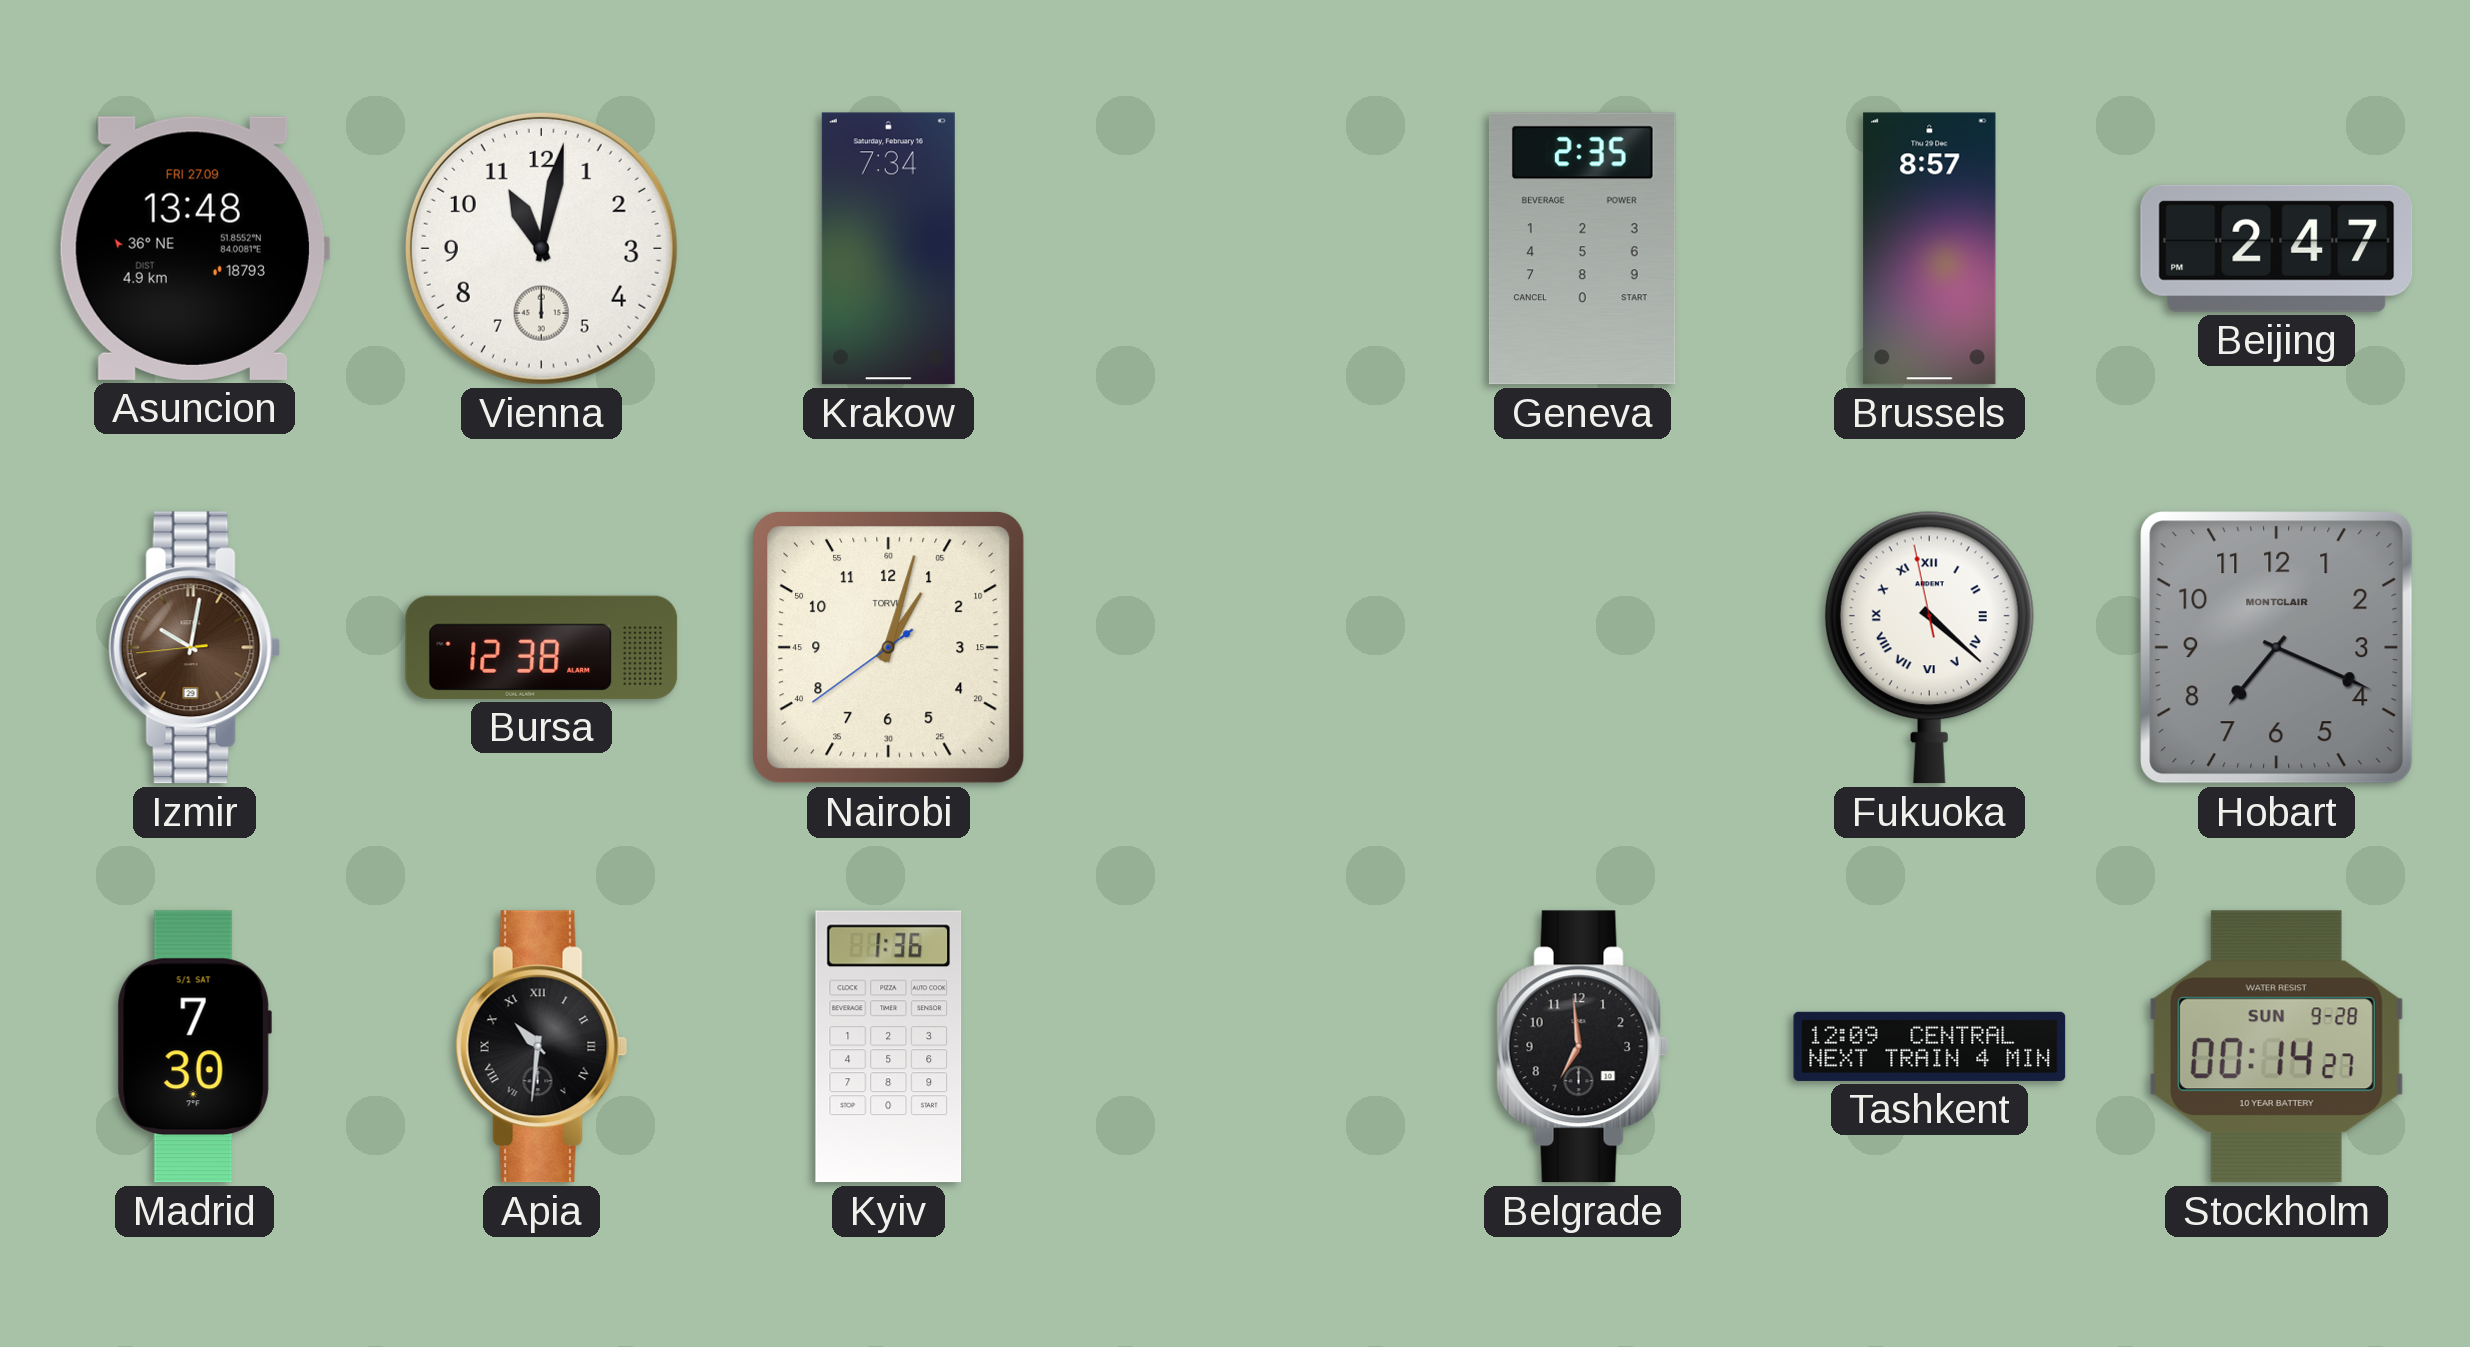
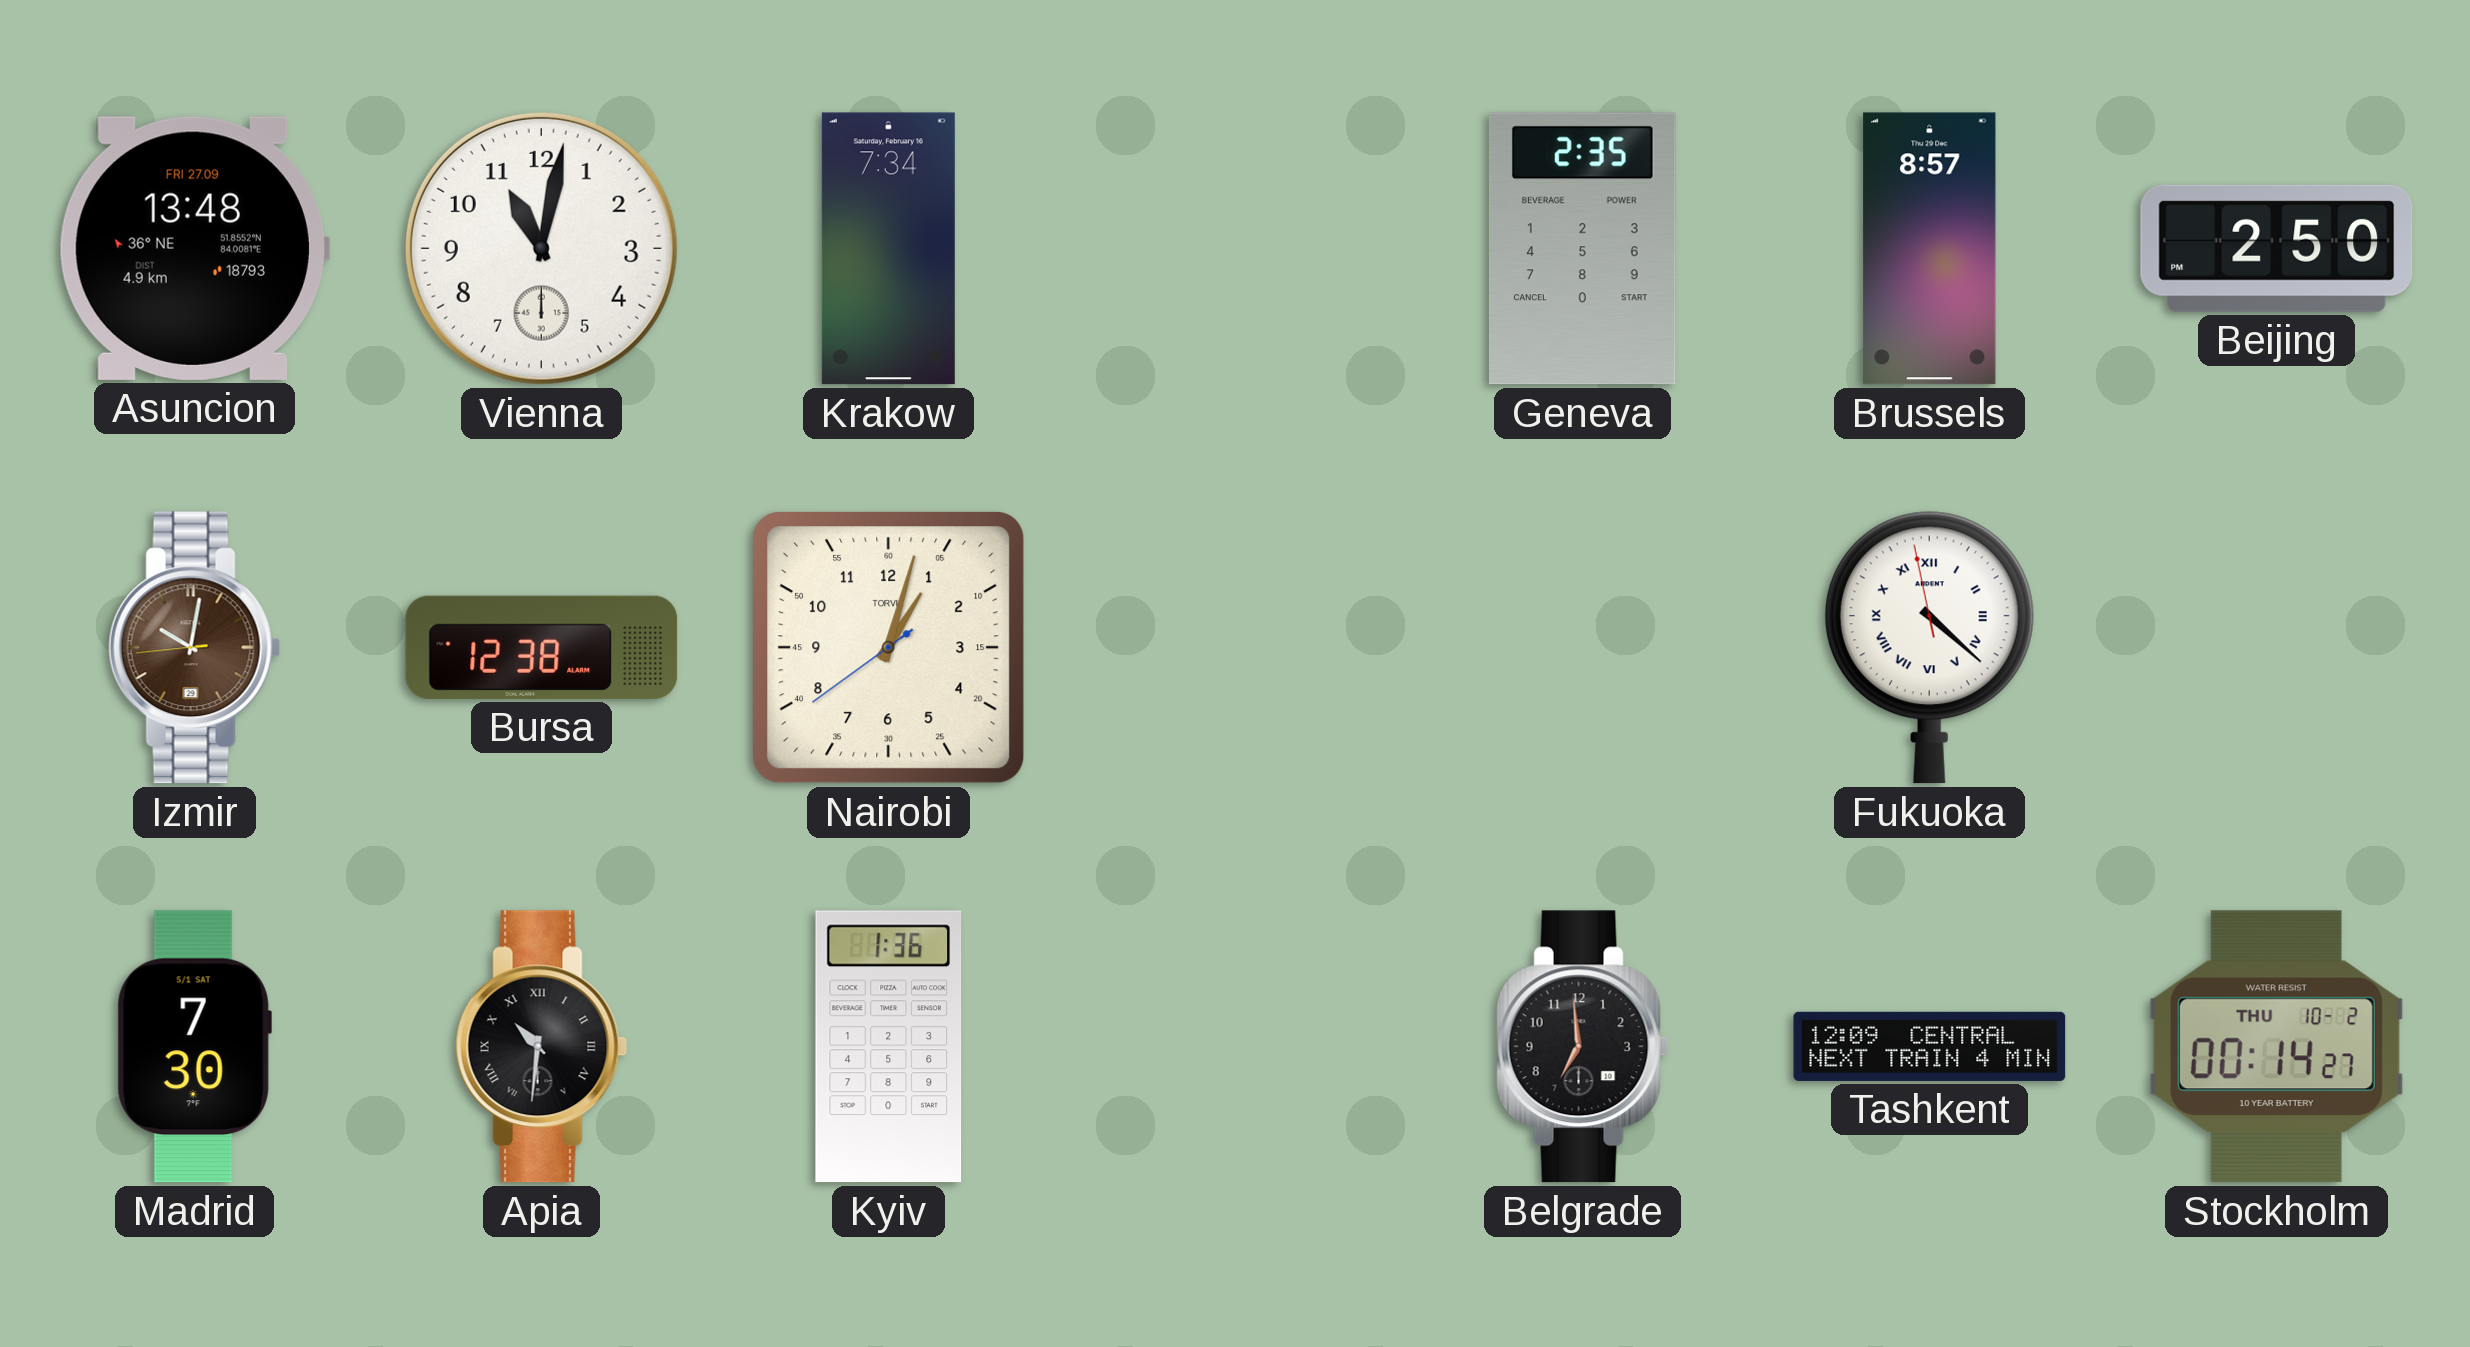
Beijing: 2:47 -> 2:50
Hobart: 7:19 -> none
Stockholm date: SUN 9-28 -> THU 10-2
